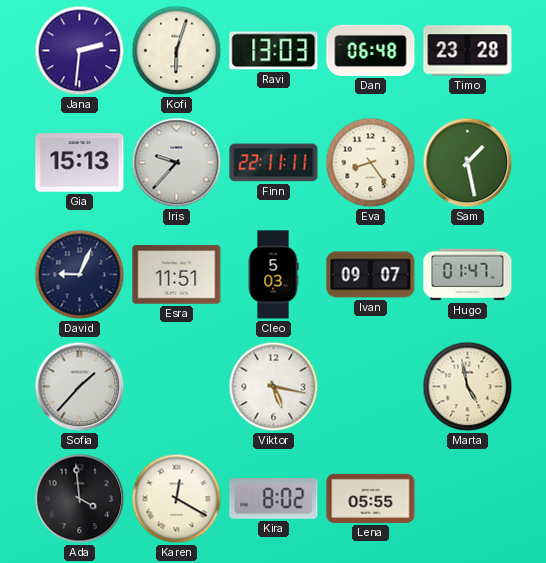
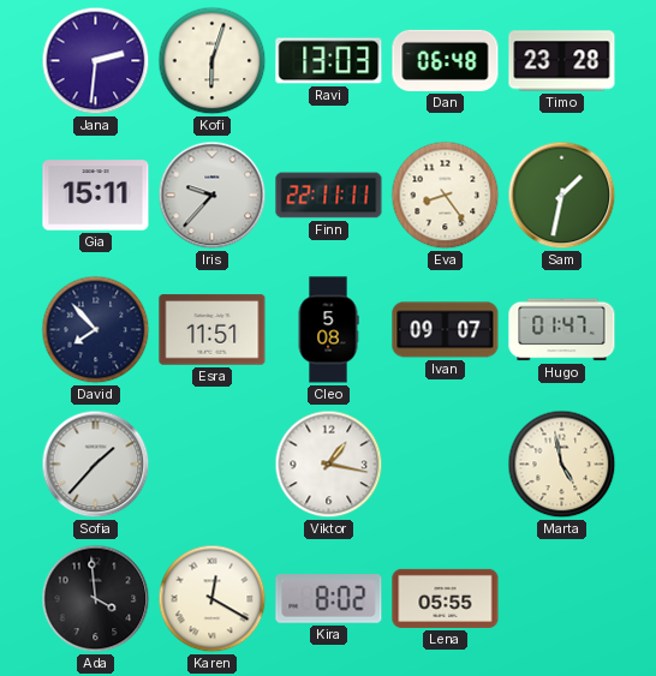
Gia: 15:13 -> 15:11
Sam: 1:28 -> 1:32
David: 9:04 -> 7:53
Cleo: 5:03 -> 5:08
Viktor: 5:17 -> 1:17
